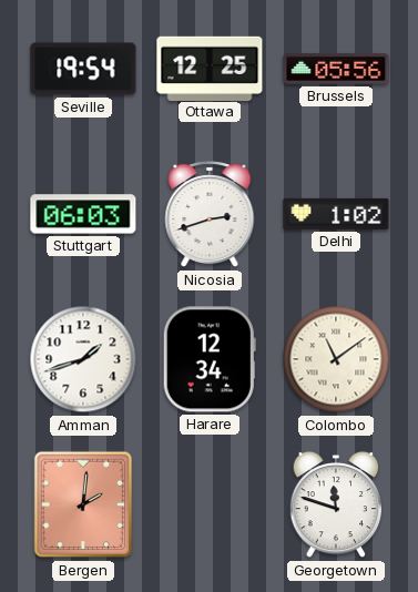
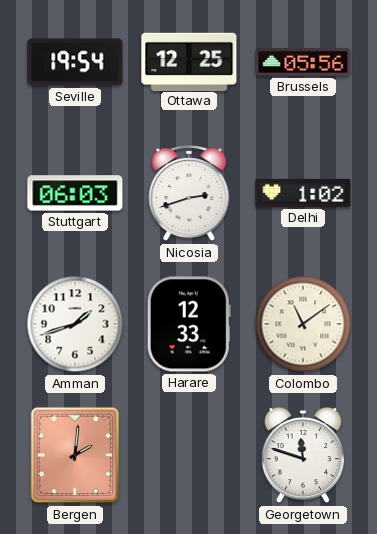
Harare: 12:34 -> 12:33
